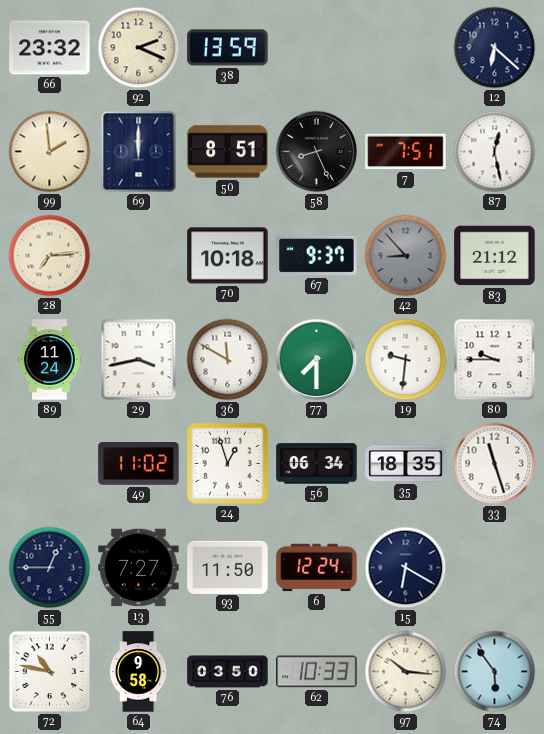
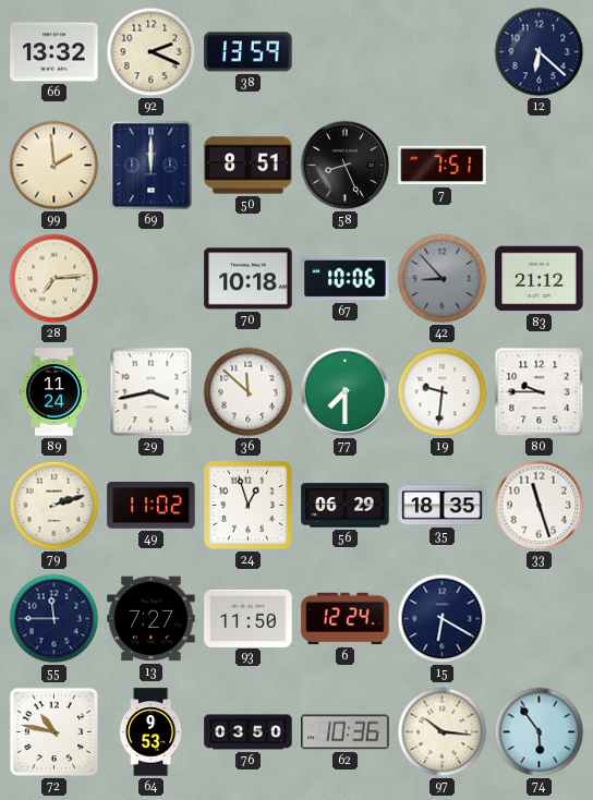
66: 23:32 -> 13:32
87: 12:28 -> none
67: 9:37 -> 10:06
36: 11:50 -> 11:52
79: none -> 2:12
56: 06:34 -> 06:29
55: 12:45 -> 11:45
64: 9:58 -> 9:53
62: 10:33 -> 10:36
